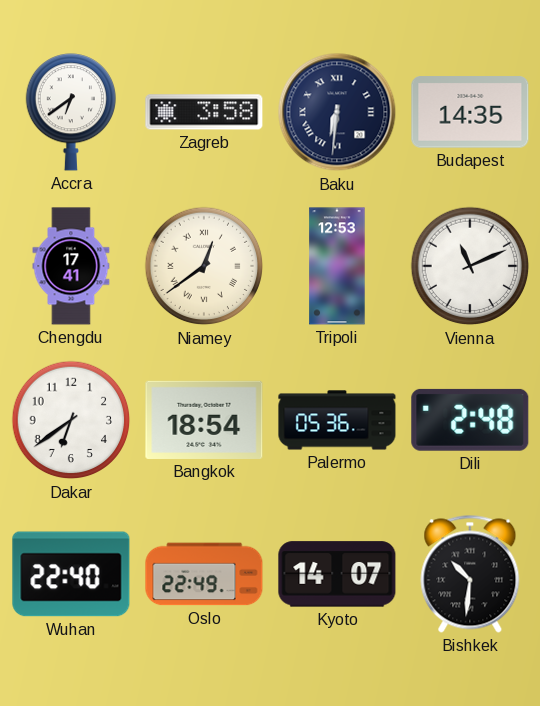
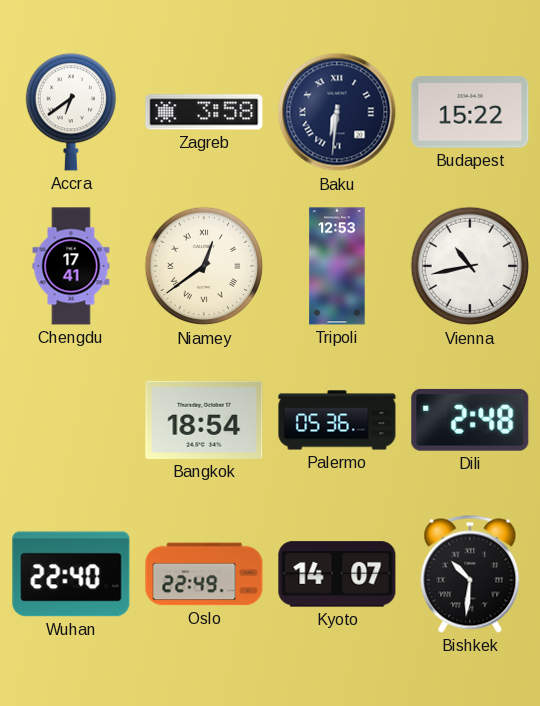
Budapest: 14:35 -> 15:22
Vienna: 11:11 -> 10:43
Dakar: 6:39 -> none
